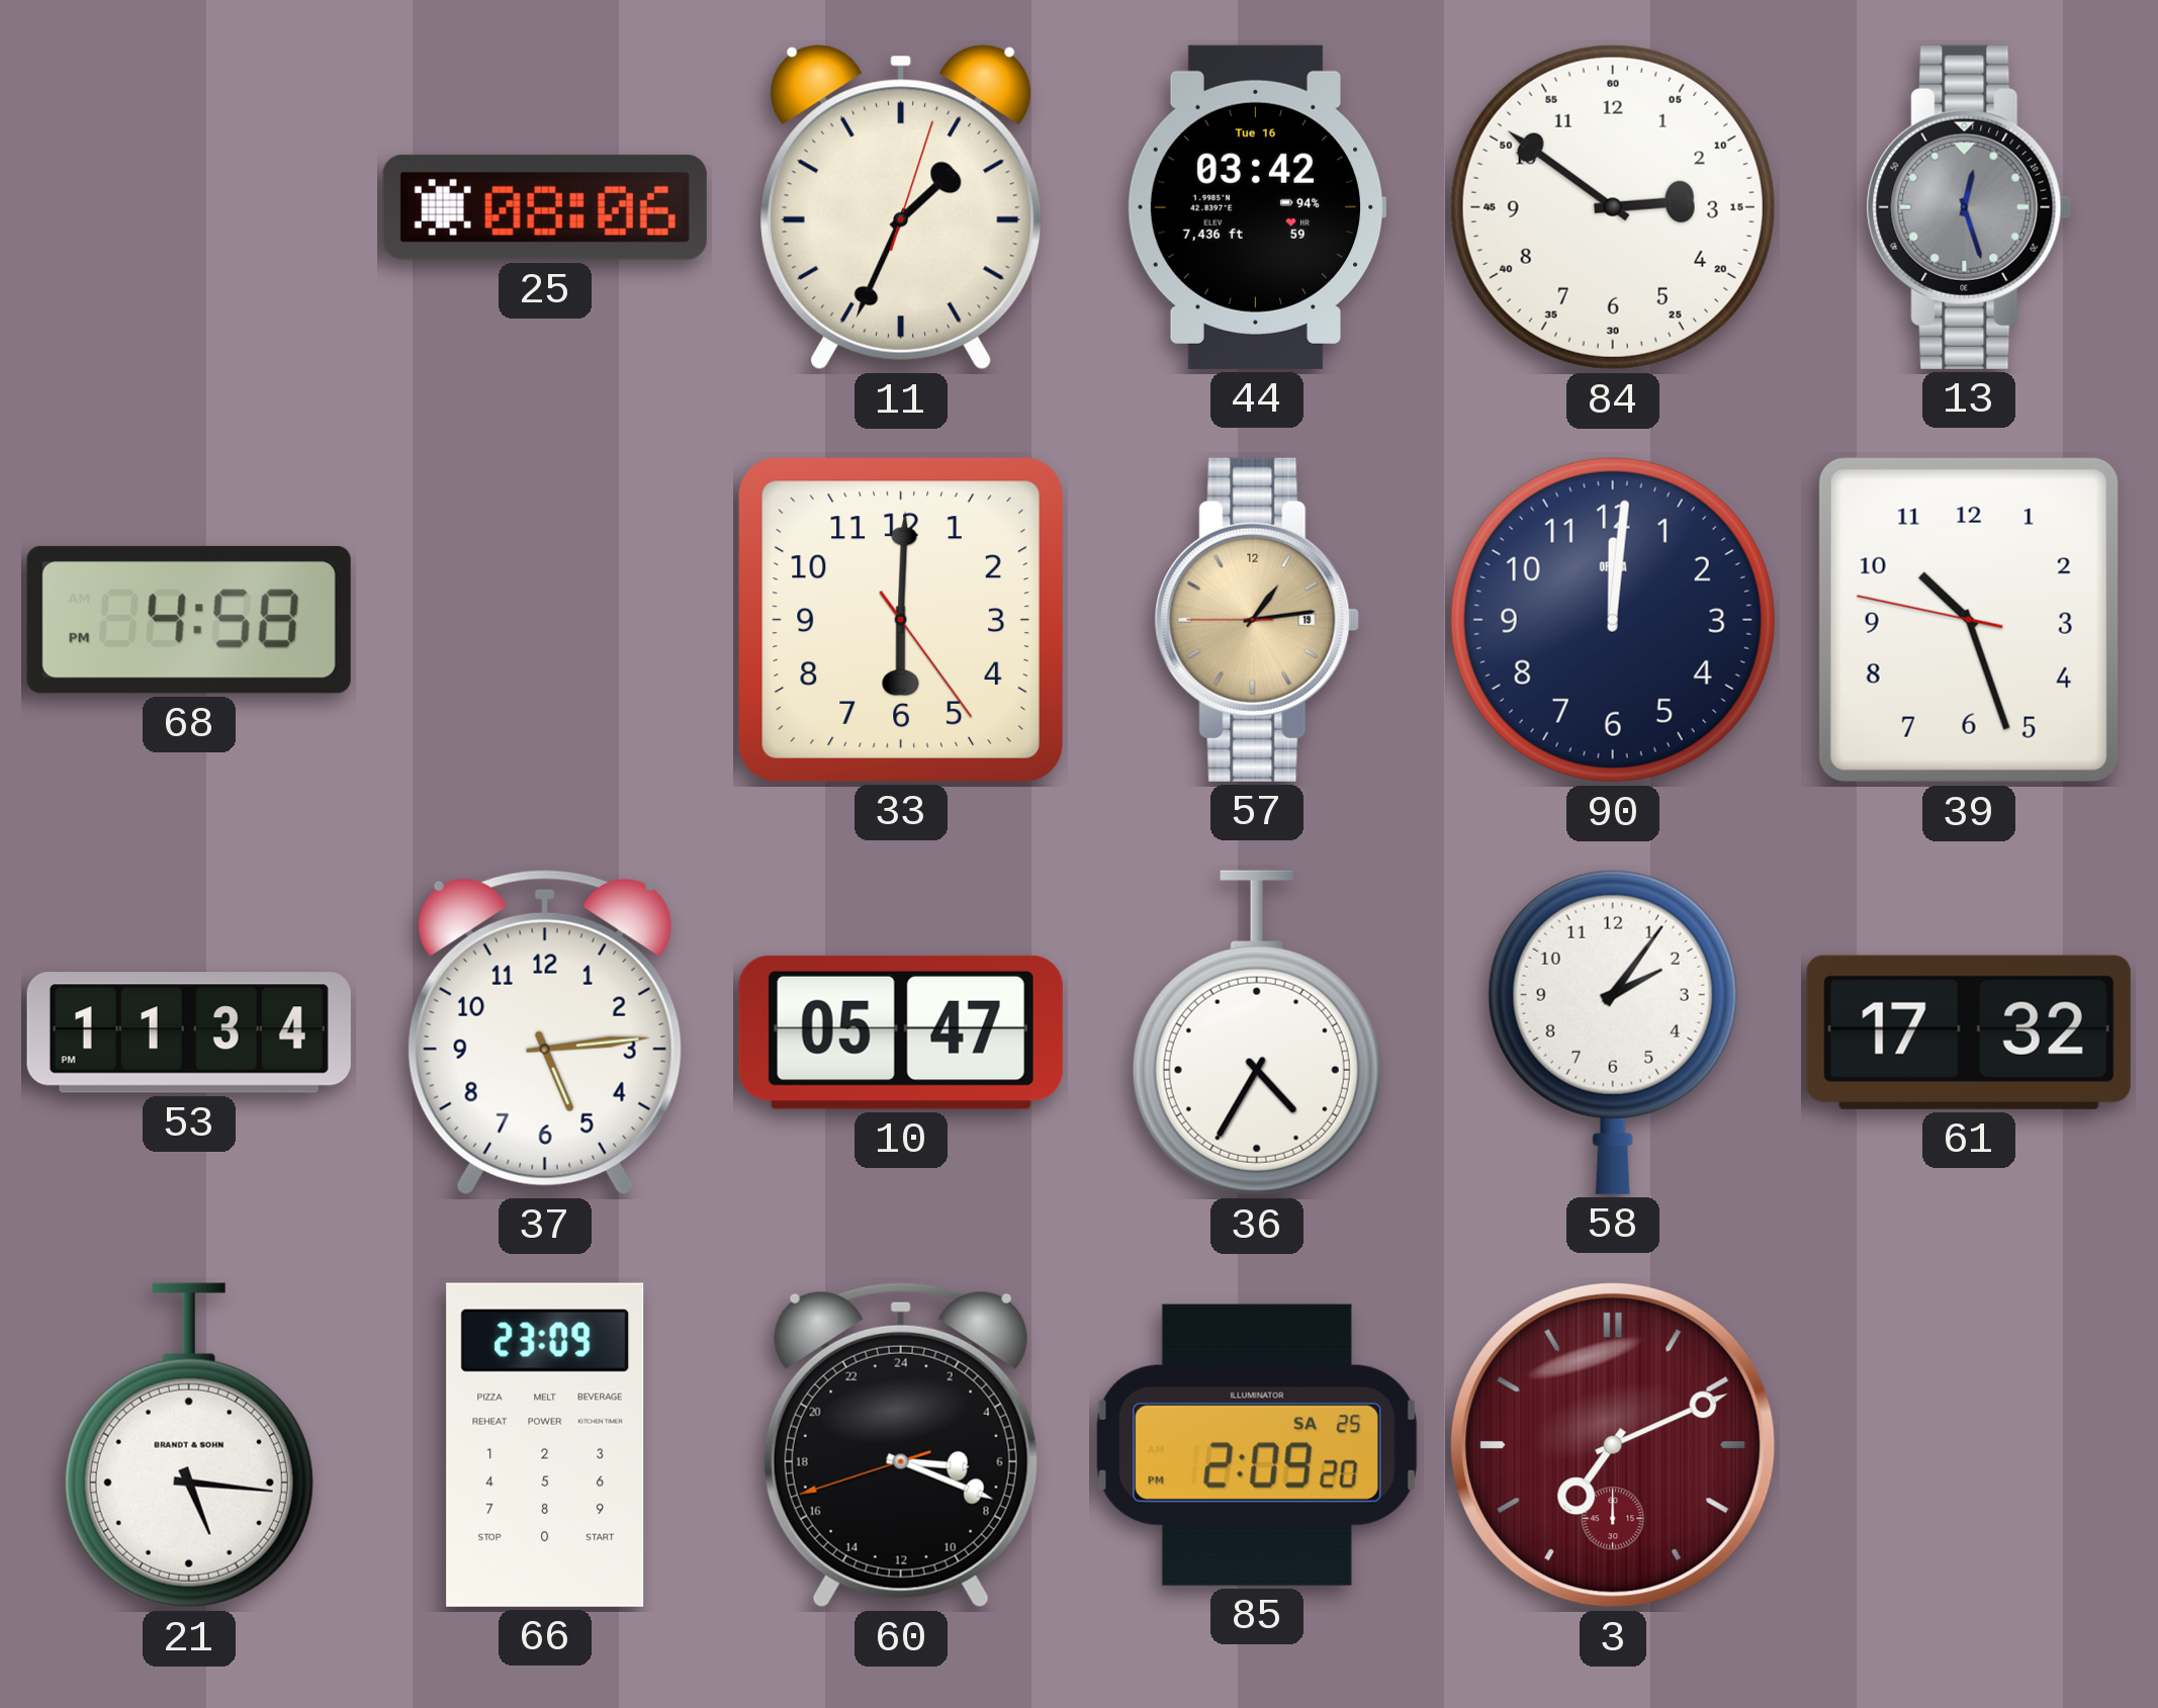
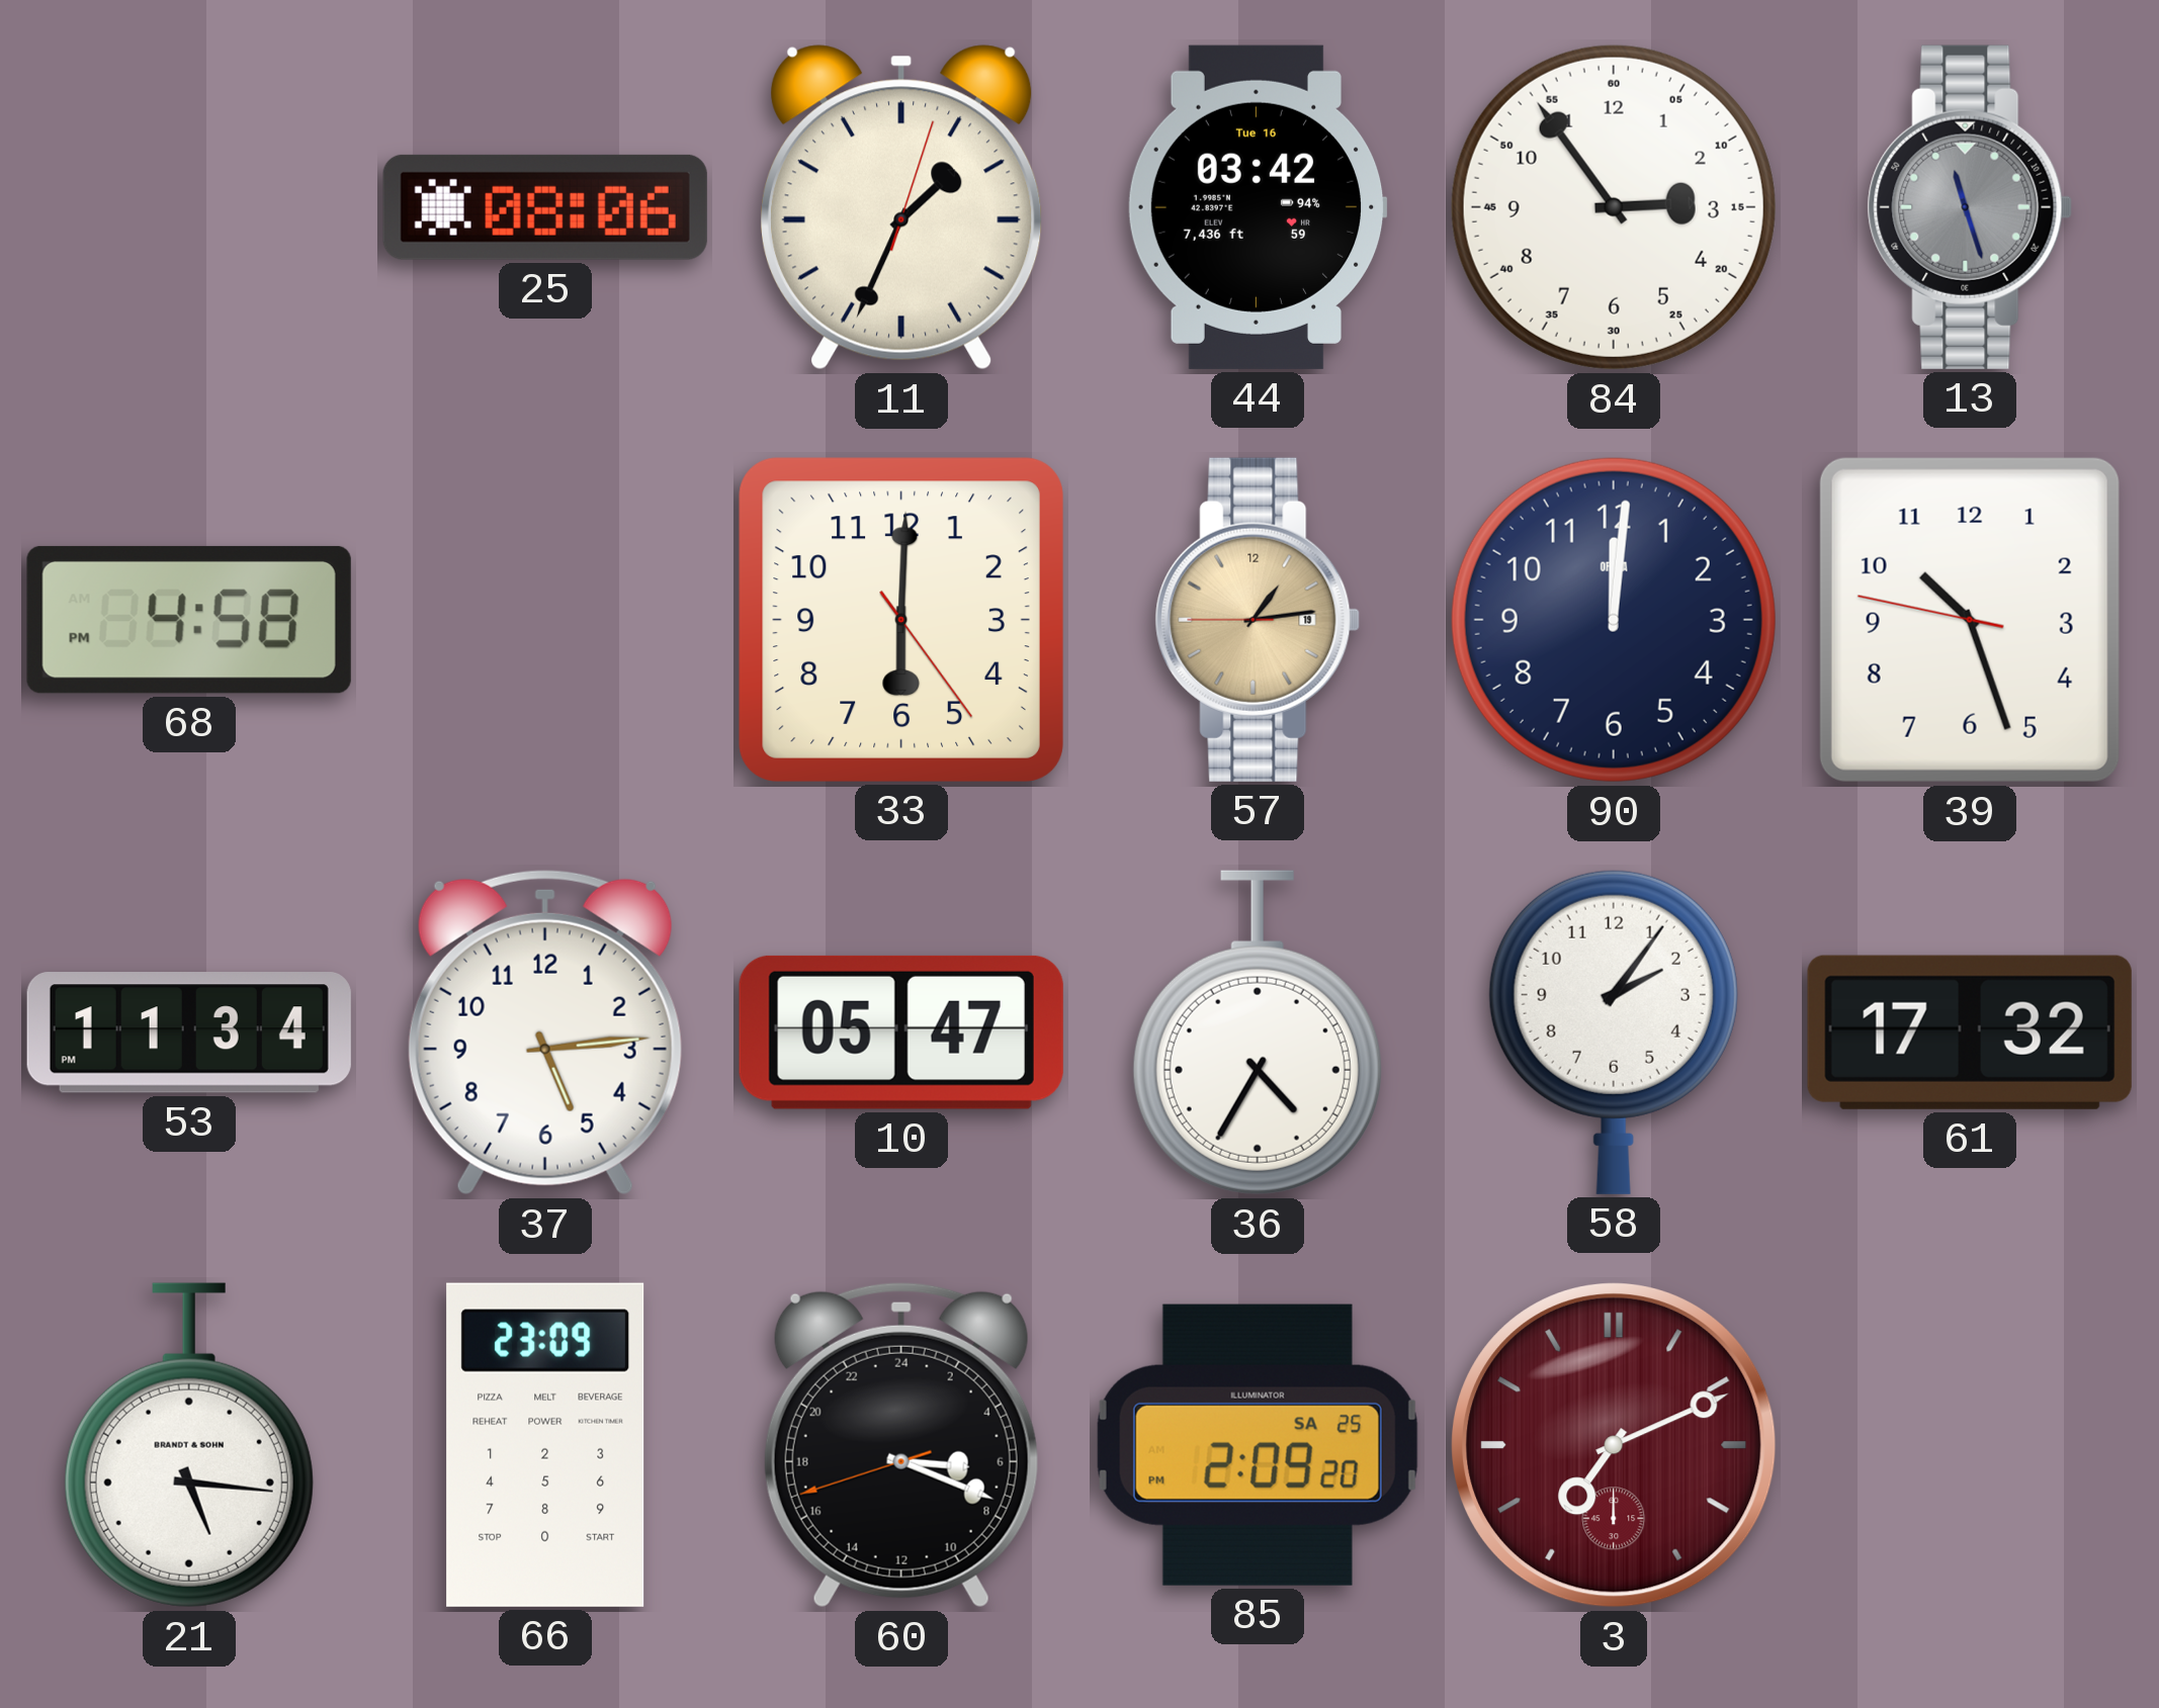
84: 2:51 -> 2:54
13: 12:27 -> 11:27
